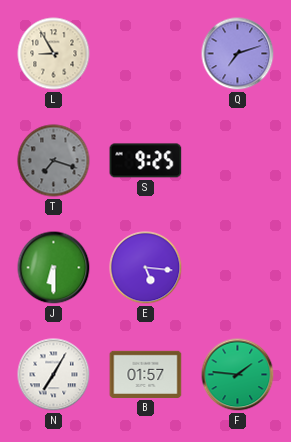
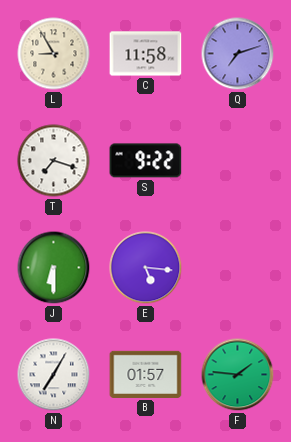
C: none -> 11:58
T dial: grey -> white
S: 9:25 -> 9:22
